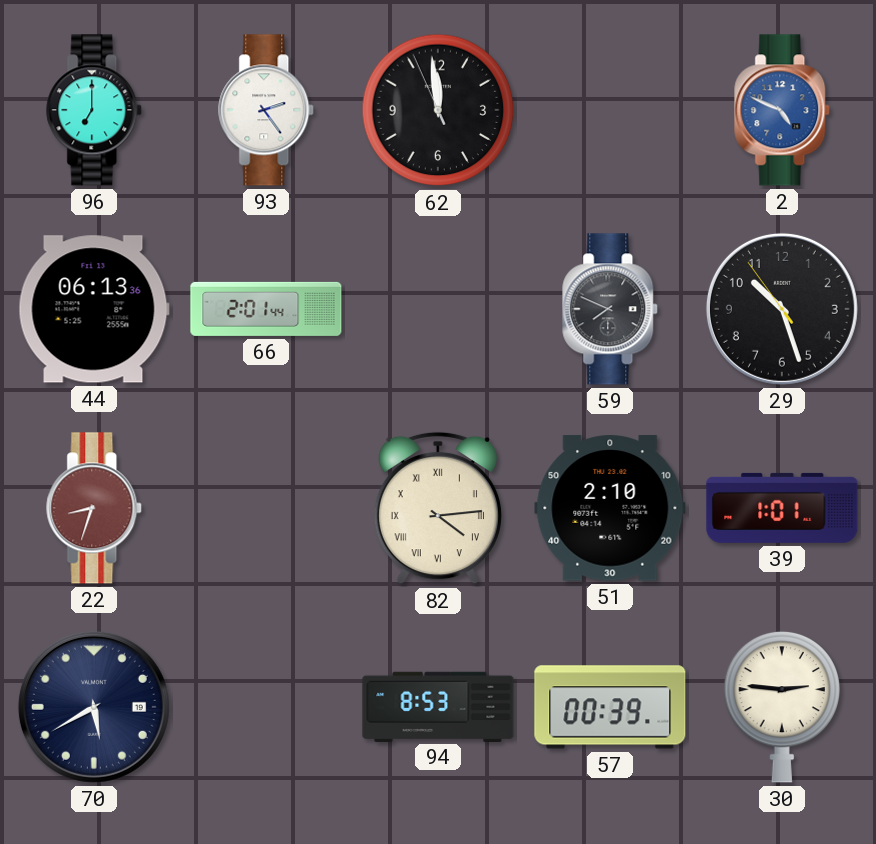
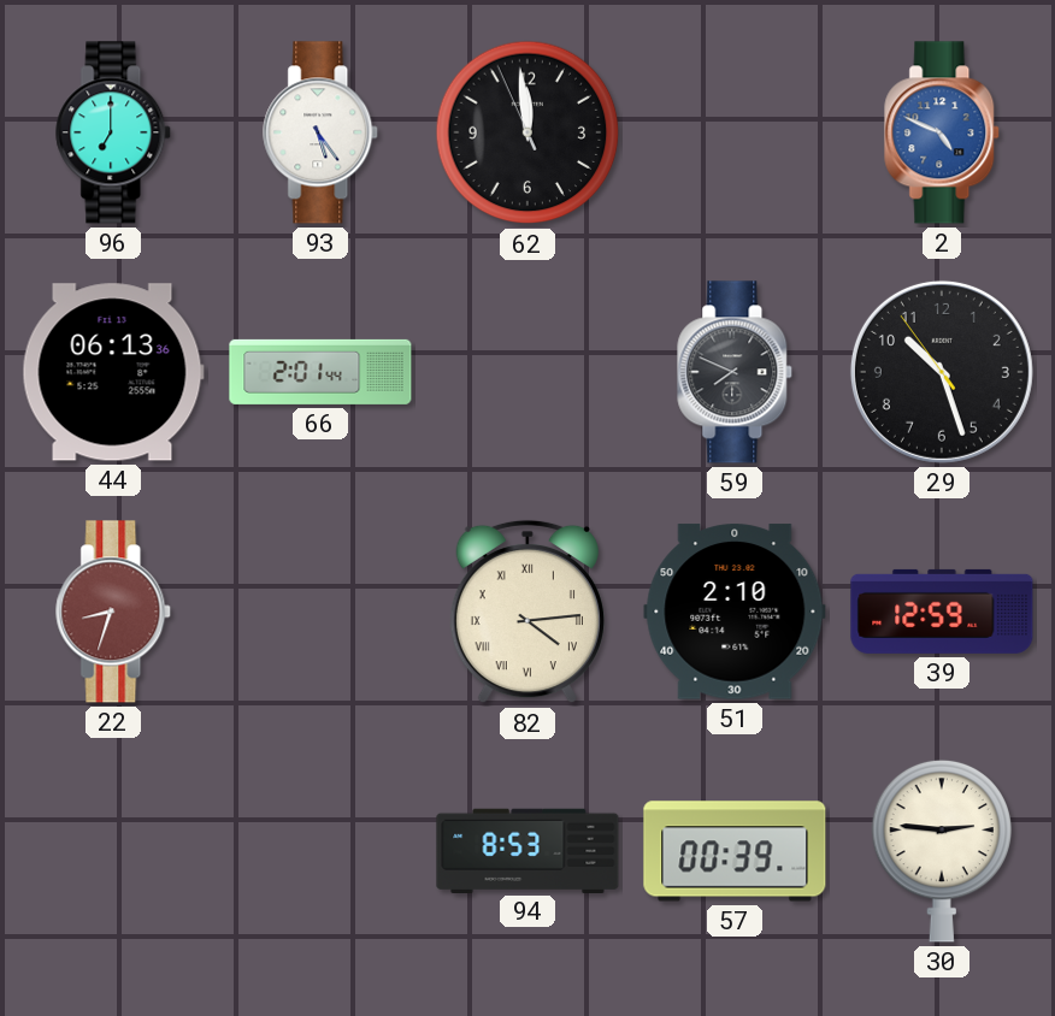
93: 2:24 -> 5:24
39: 1:01 -> 12:59
70: 5:40 -> none
